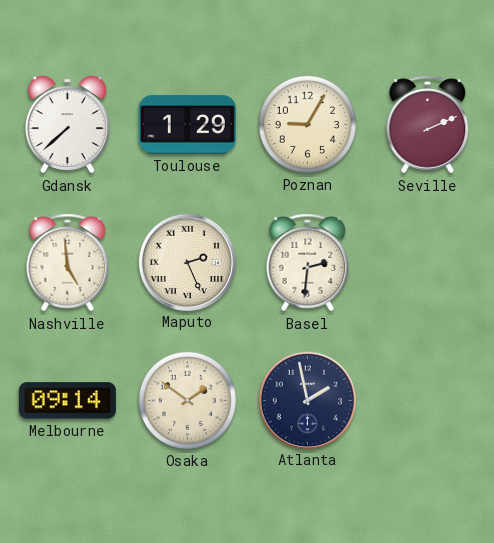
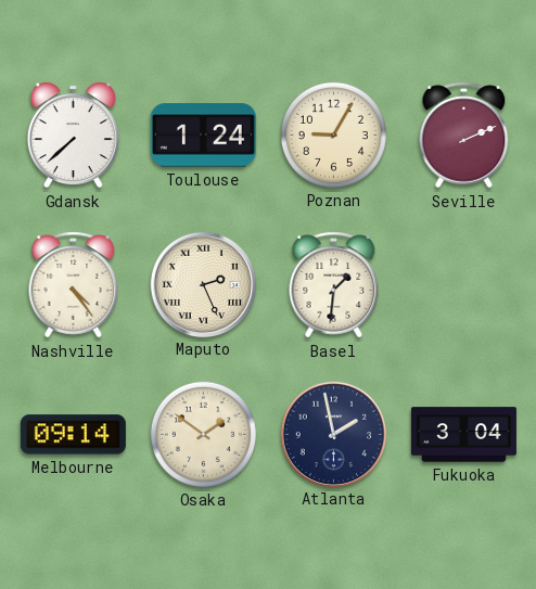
Toulouse: 1:29 -> 1:24
Nashville: 4:59 -> 4:24
Basel: 2:31 -> 1:31
Fukuoka: none -> 3:04
